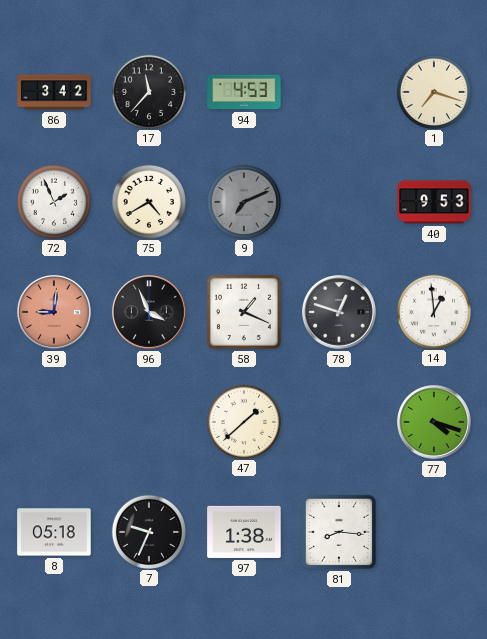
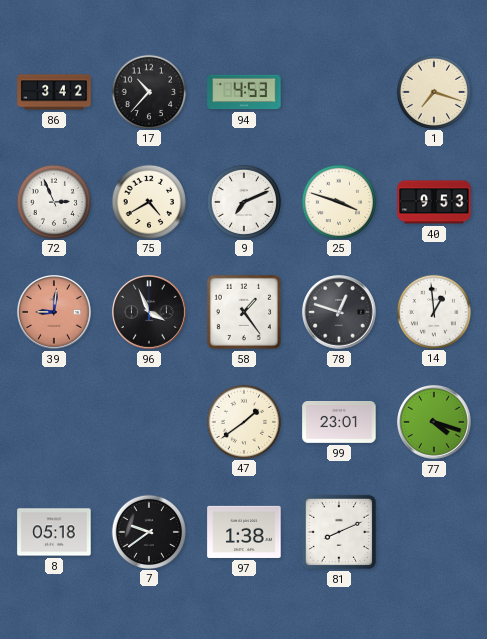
17: 11:37 -> 10:37
72: 1:56 -> 2:56
9 dial: grey -> white
25: none -> 3:48
58: 1:19 -> 1:24
47: 1:38 -> 1:39
99: none -> 23:01
7: 9:34 -> 9:39
81: 8:16 -> 8:11
